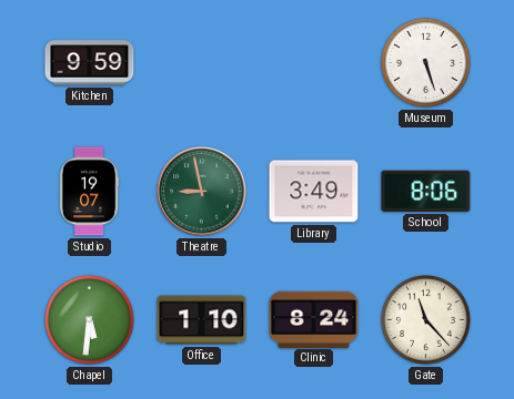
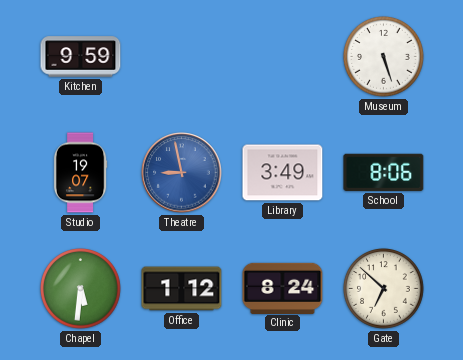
Theatre dial: green -> blue
Office: 1:10 -> 1:12
Gate: 11:23 -> 6:52
